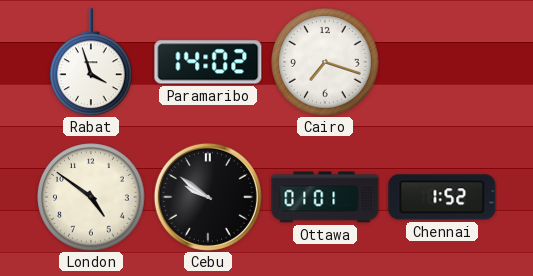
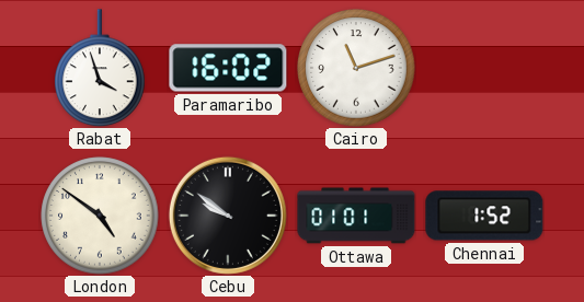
Paramaribo: 14:02 -> 16:02
Cairo: 7:18 -> 11:12
